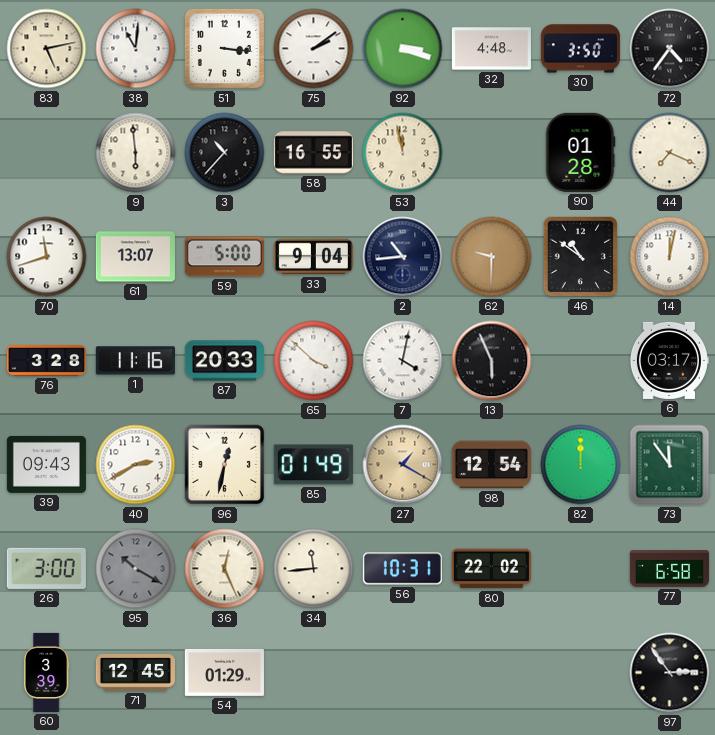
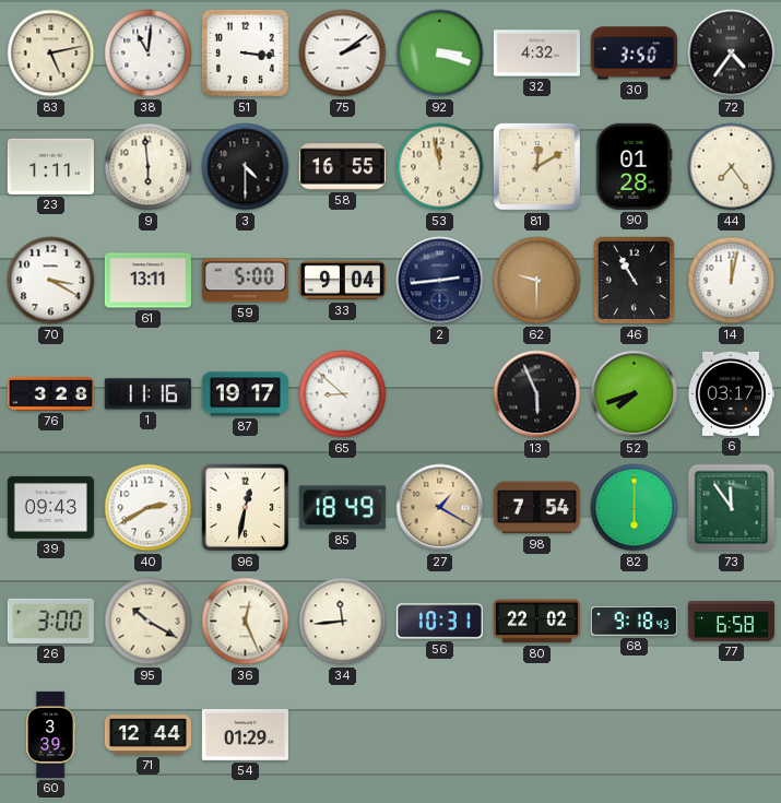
32: 4:48 -> 4:32
23: none -> 1:11
3: 10:37 -> 4:30
81: none -> 12:10
44: 7:19 -> 7:24
70: 11:42 -> 3:20
61: 13:07 -> 13:11
2: 10:44 -> 2:44
46: 10:51 -> 10:55
87: 20:33 -> 19:17
65: 3:52 -> 8:52
7: 4:02 -> none
52: none -> 7:42
85: 01:49 -> 18:49
98: 12:54 -> 7:54
82: 12:00 -> 6:00
95 dial: grey -> cream
68: none -> 9:18
71: 12:45 -> 12:44
97: 2:54 -> none
